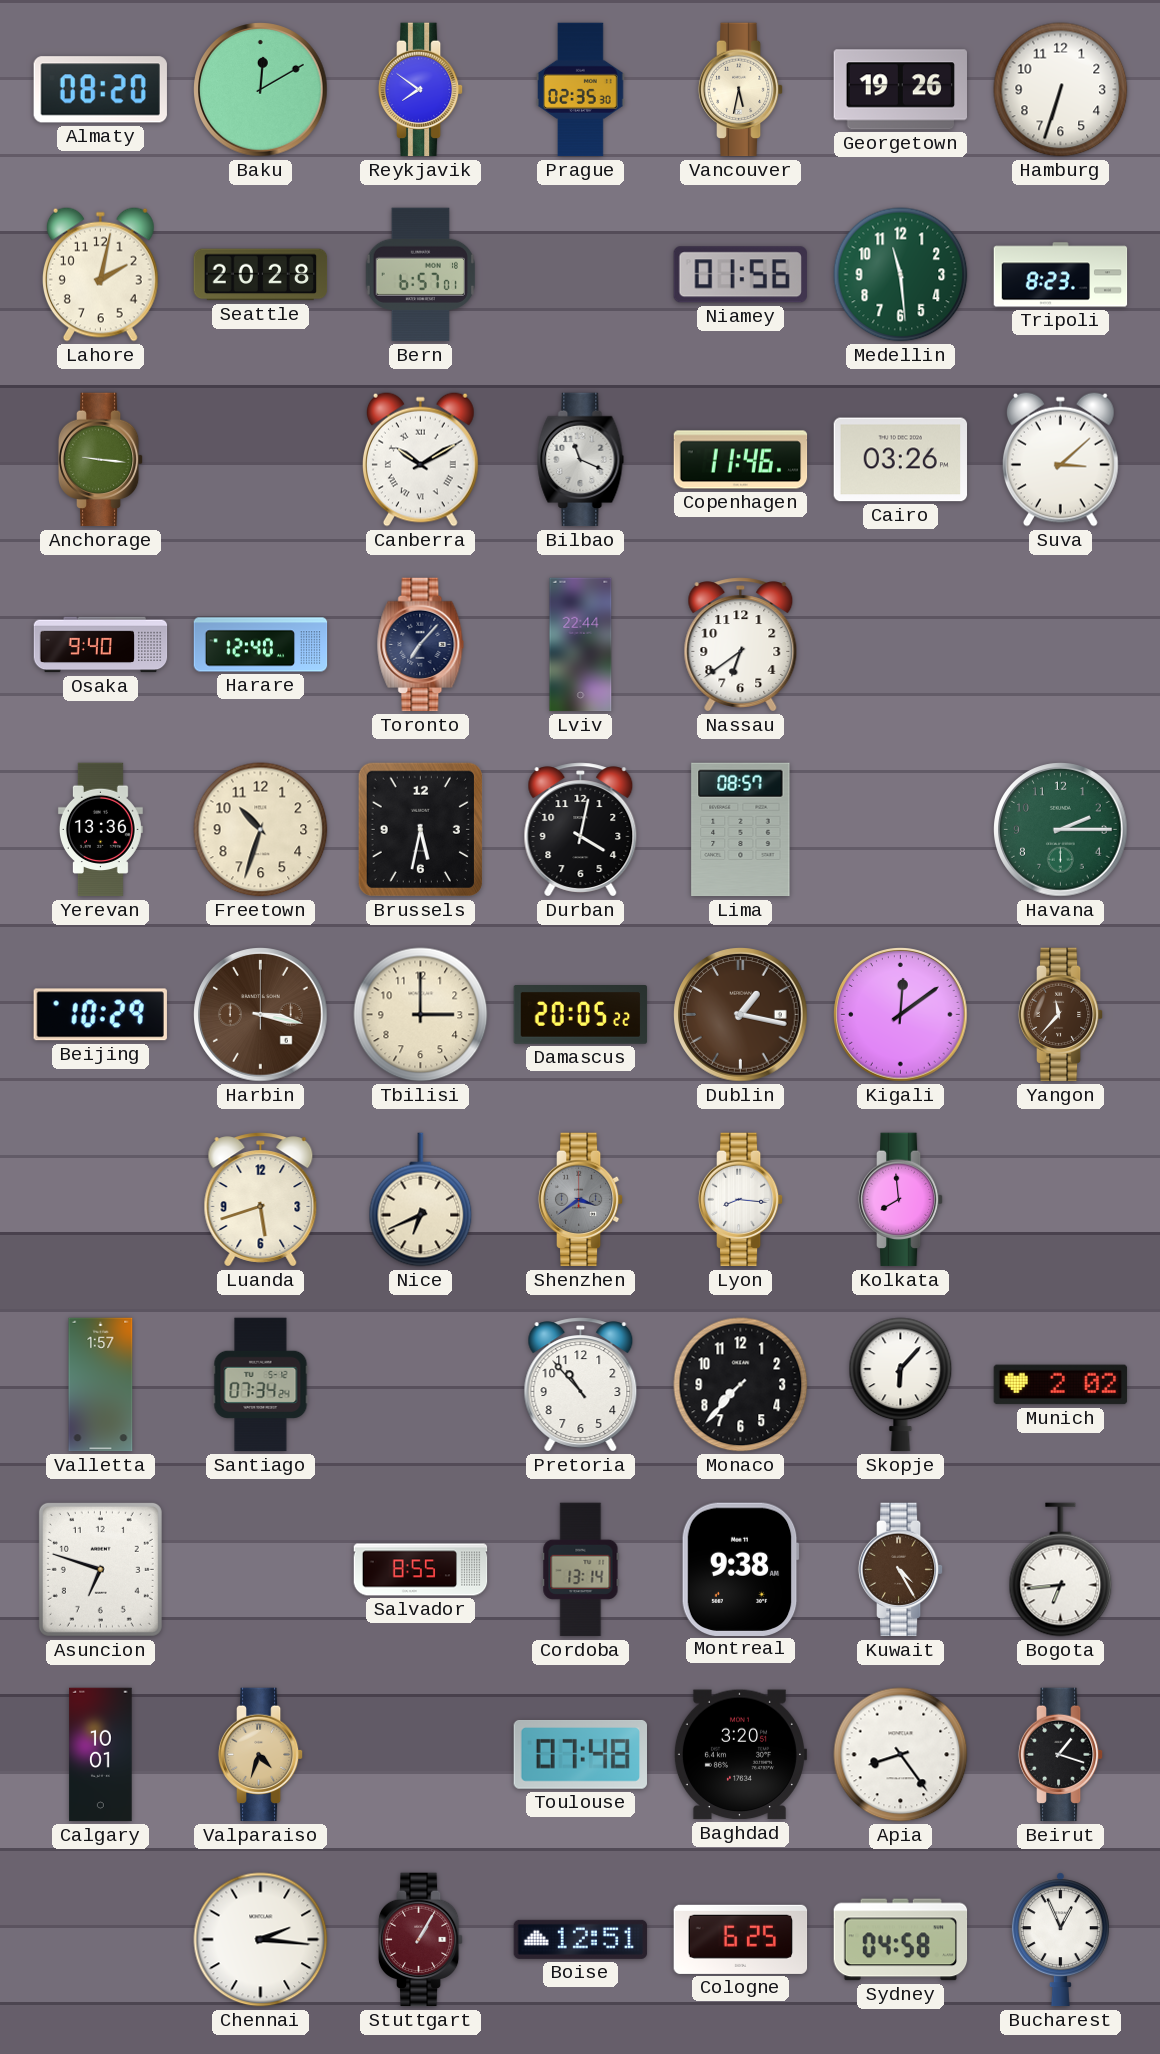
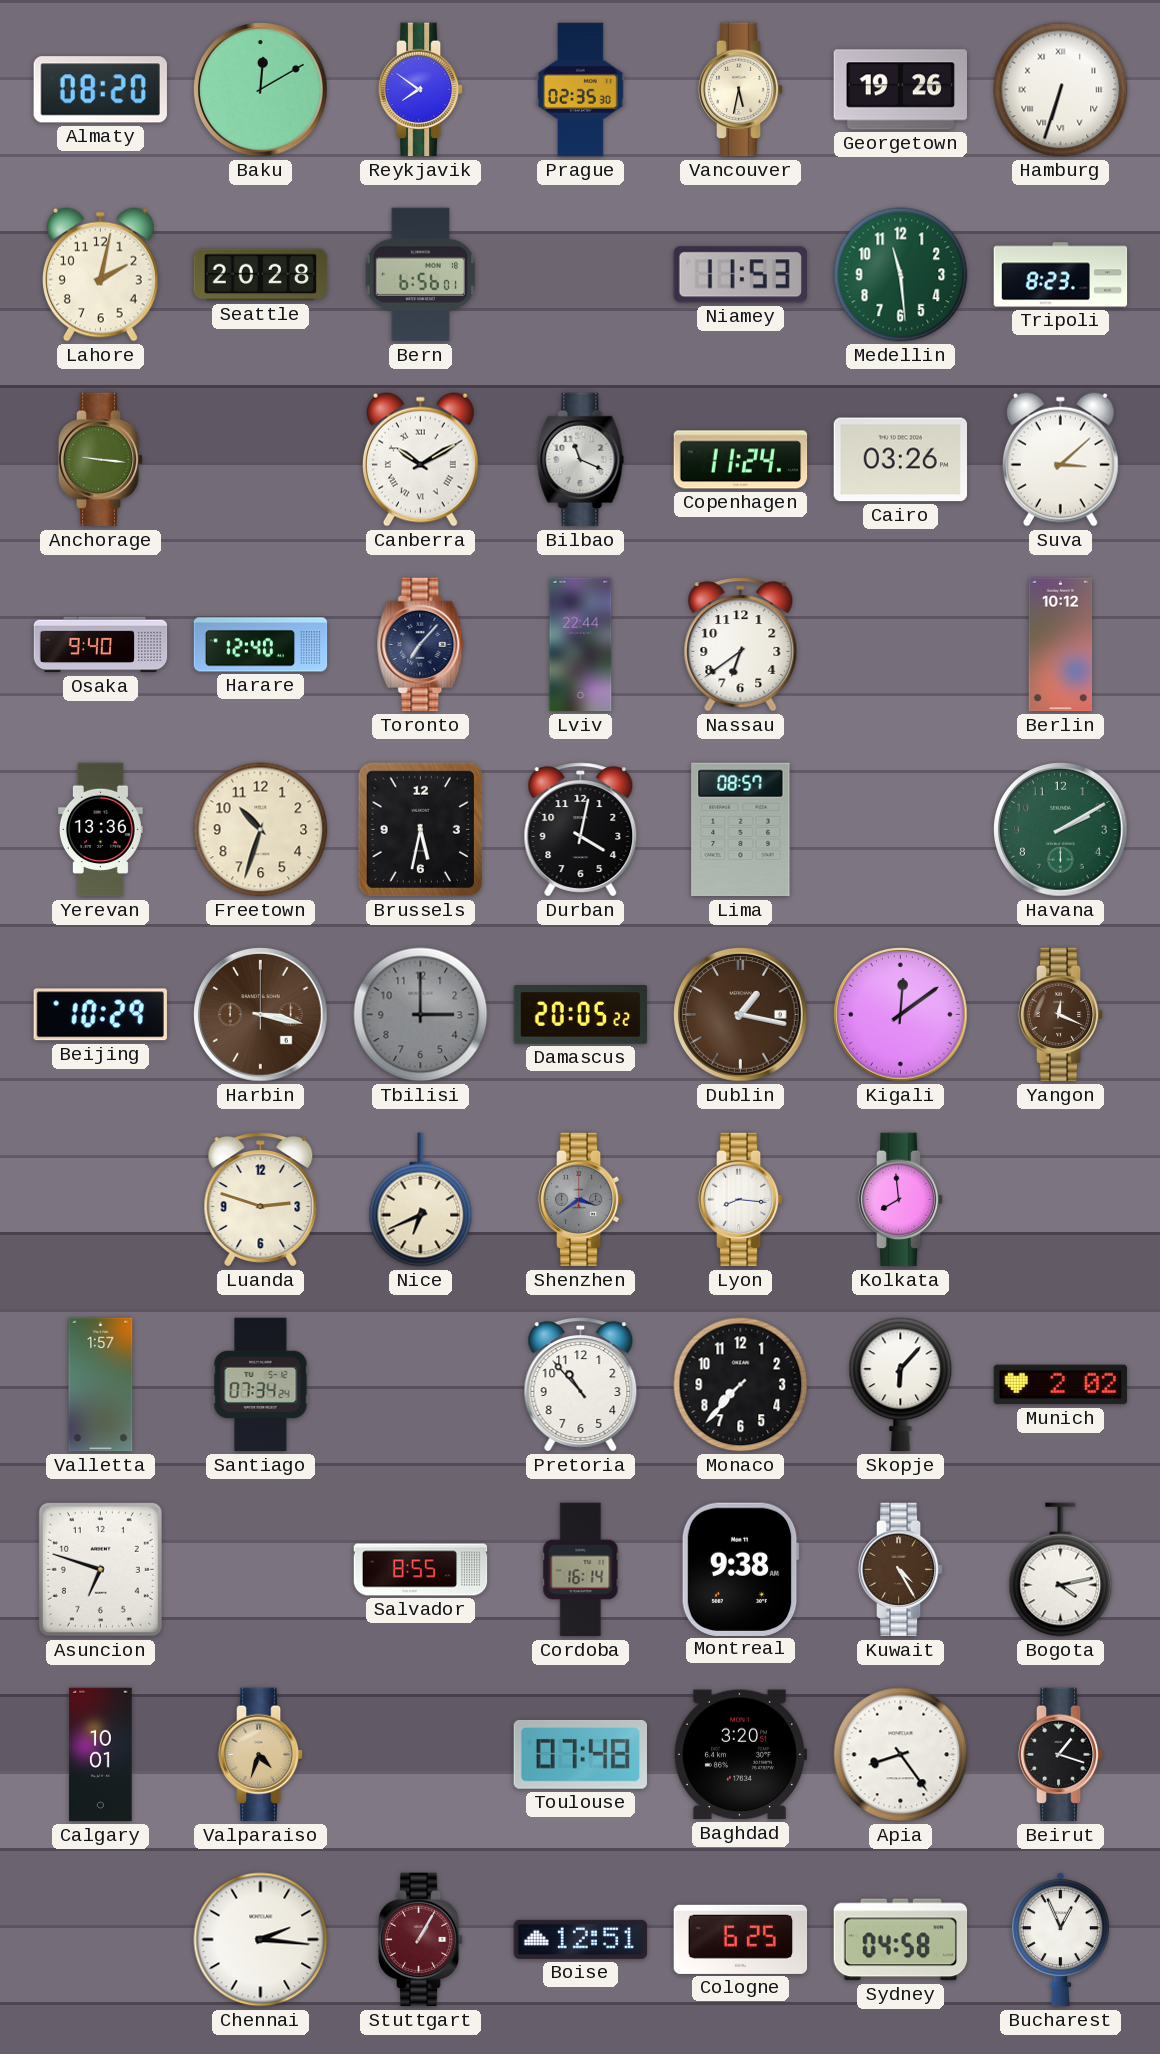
Hamburg numerals: Arabic -> Roman
Bern: 6:57 -> 6:56
Niamey: 01:56 -> 11:53
Copenhagen: 11:46 -> 11:24
Berlin: none -> 10:12
Havana: 2:15 -> 2:10
Tbilisi dial: cream -> grey
Yangon: 11:37 -> 12:19
Luanda: 5:42 -> 2:48
Cordoba: 13:14 -> 16:14
Bogota: 6:44 -> 4:13
